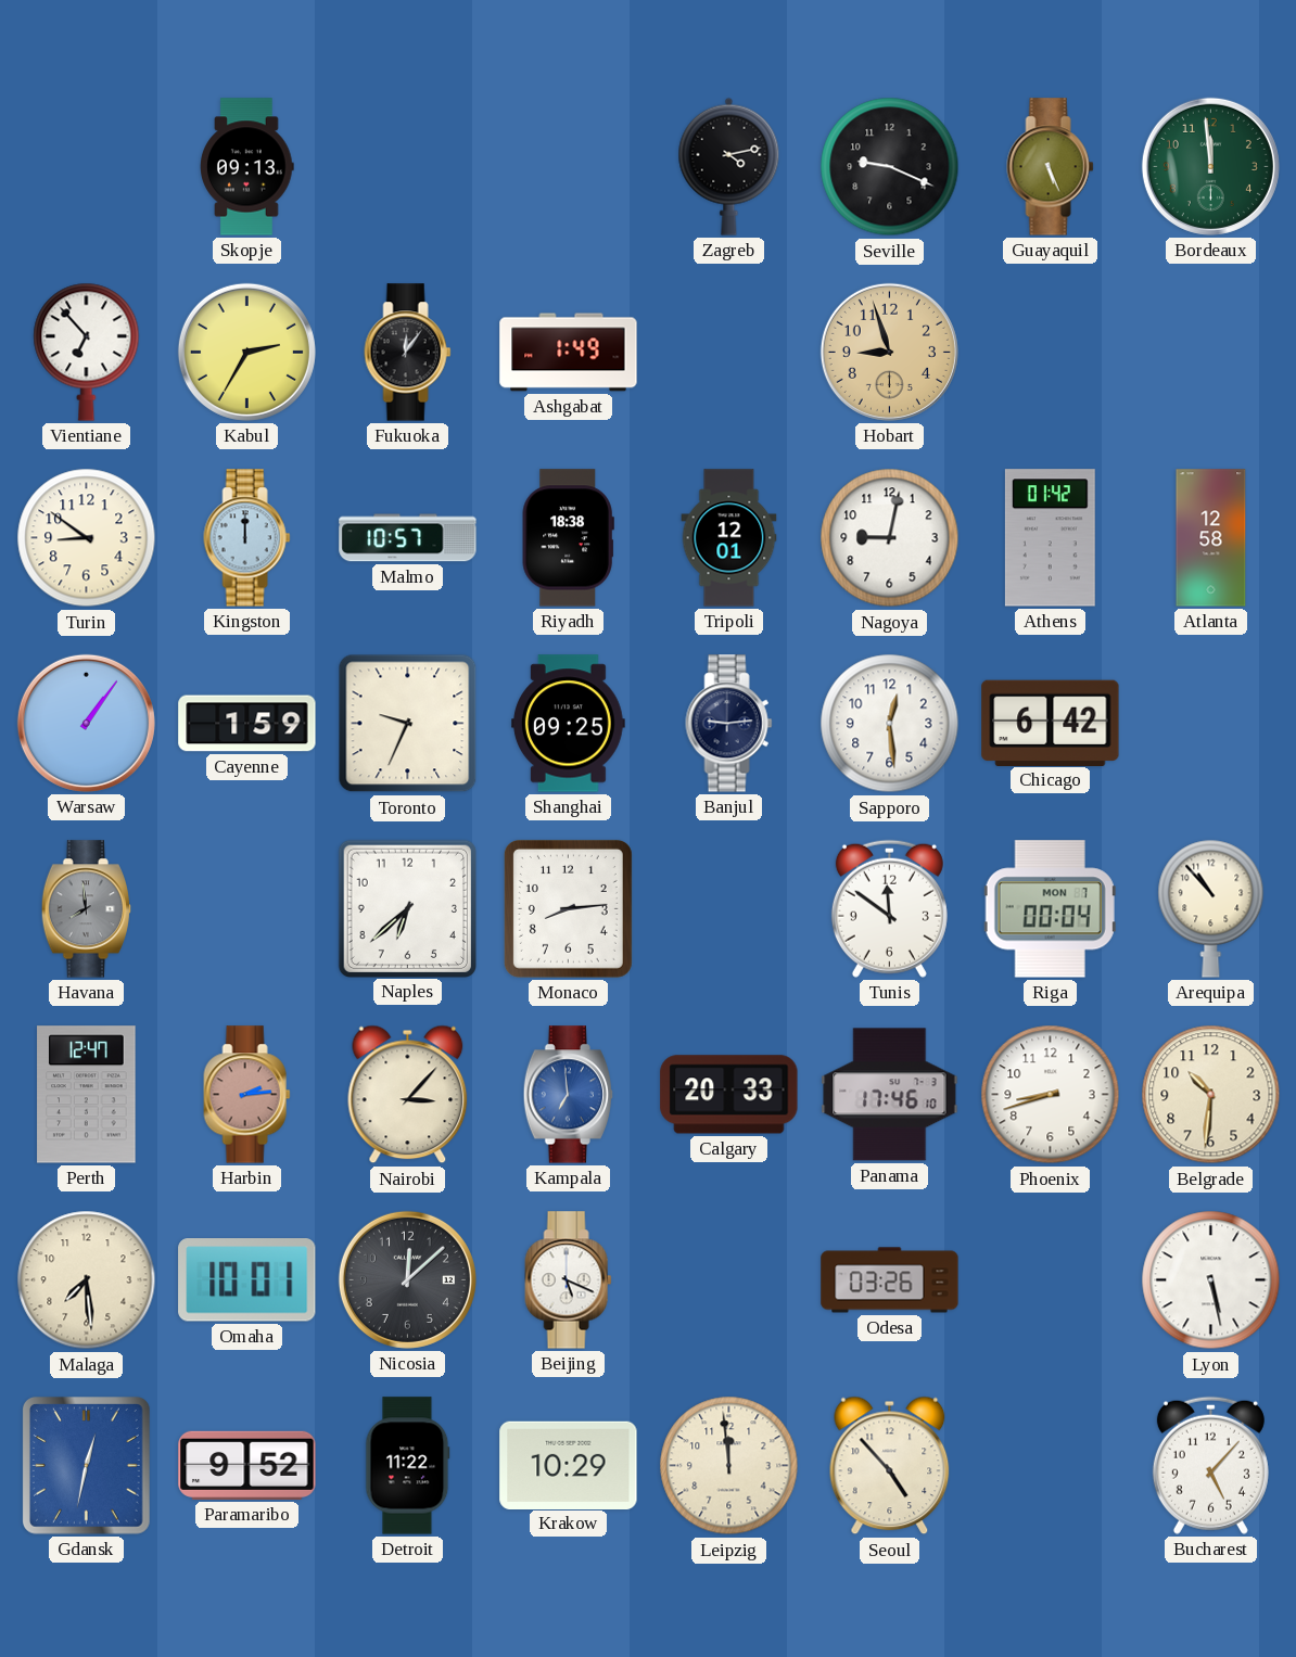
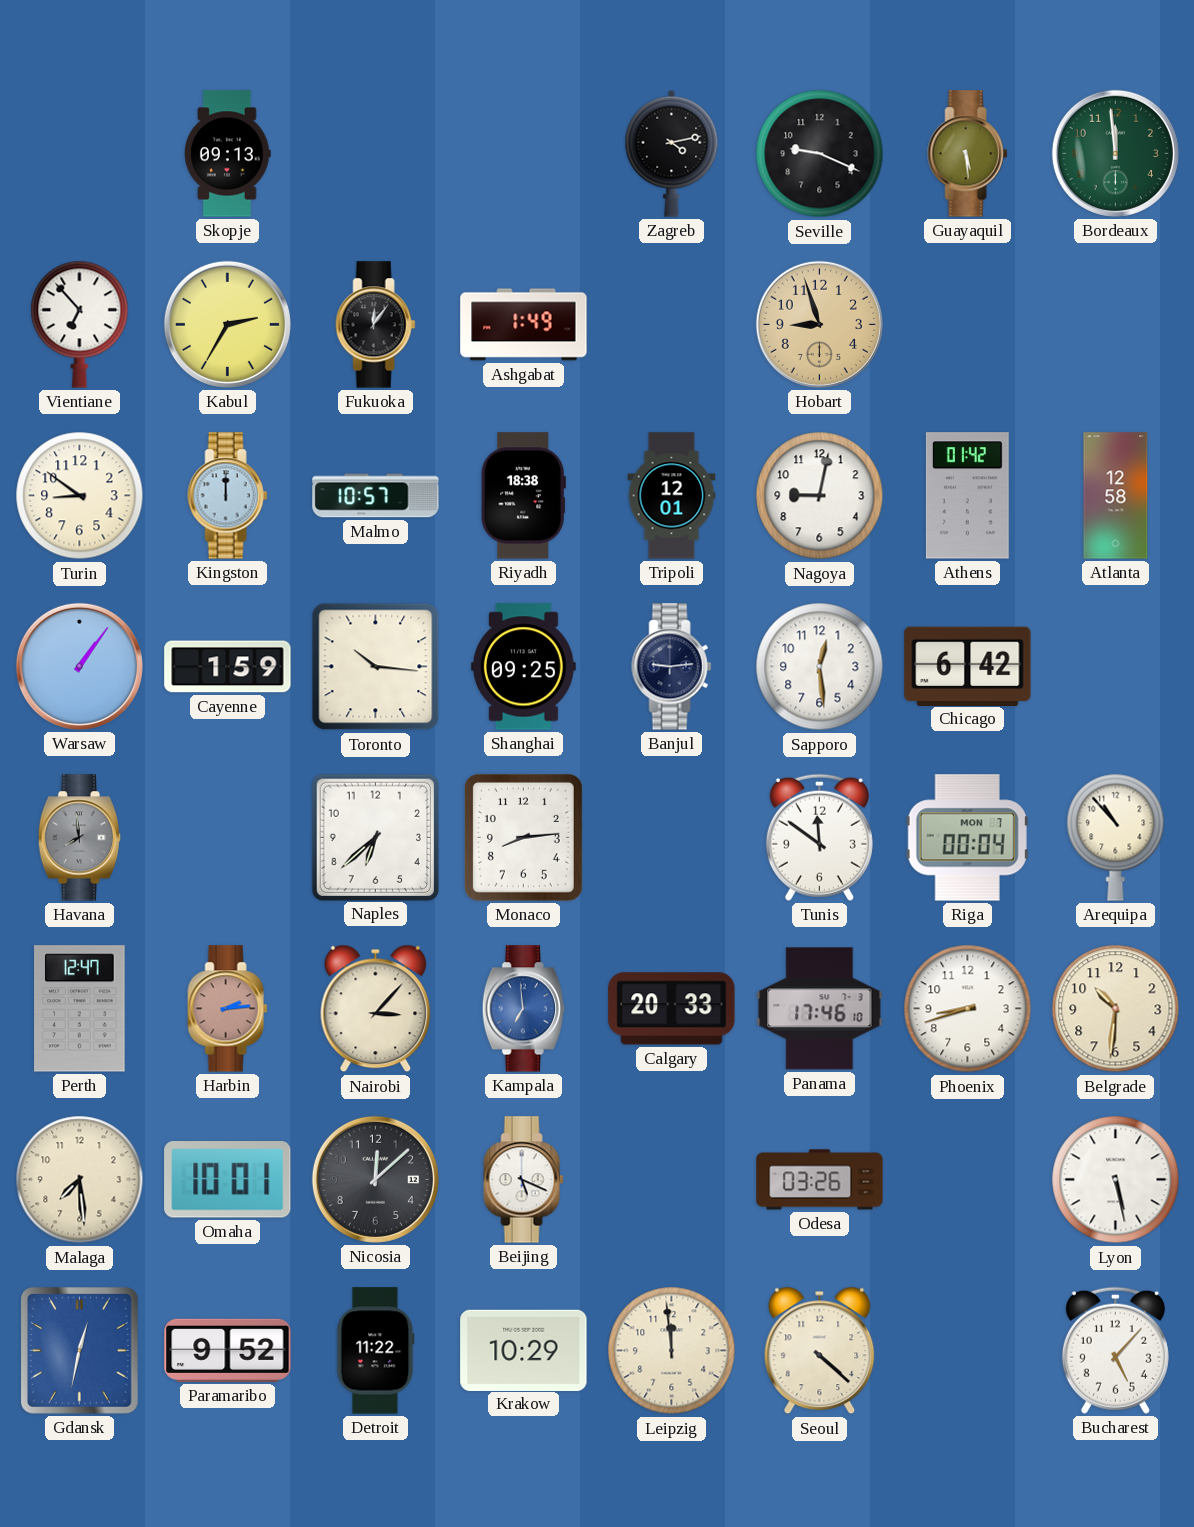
Guayaquil: 5:26 -> 5:29
Toronto: 9:34 -> 10:16
Seoul: 4:53 -> 4:22
